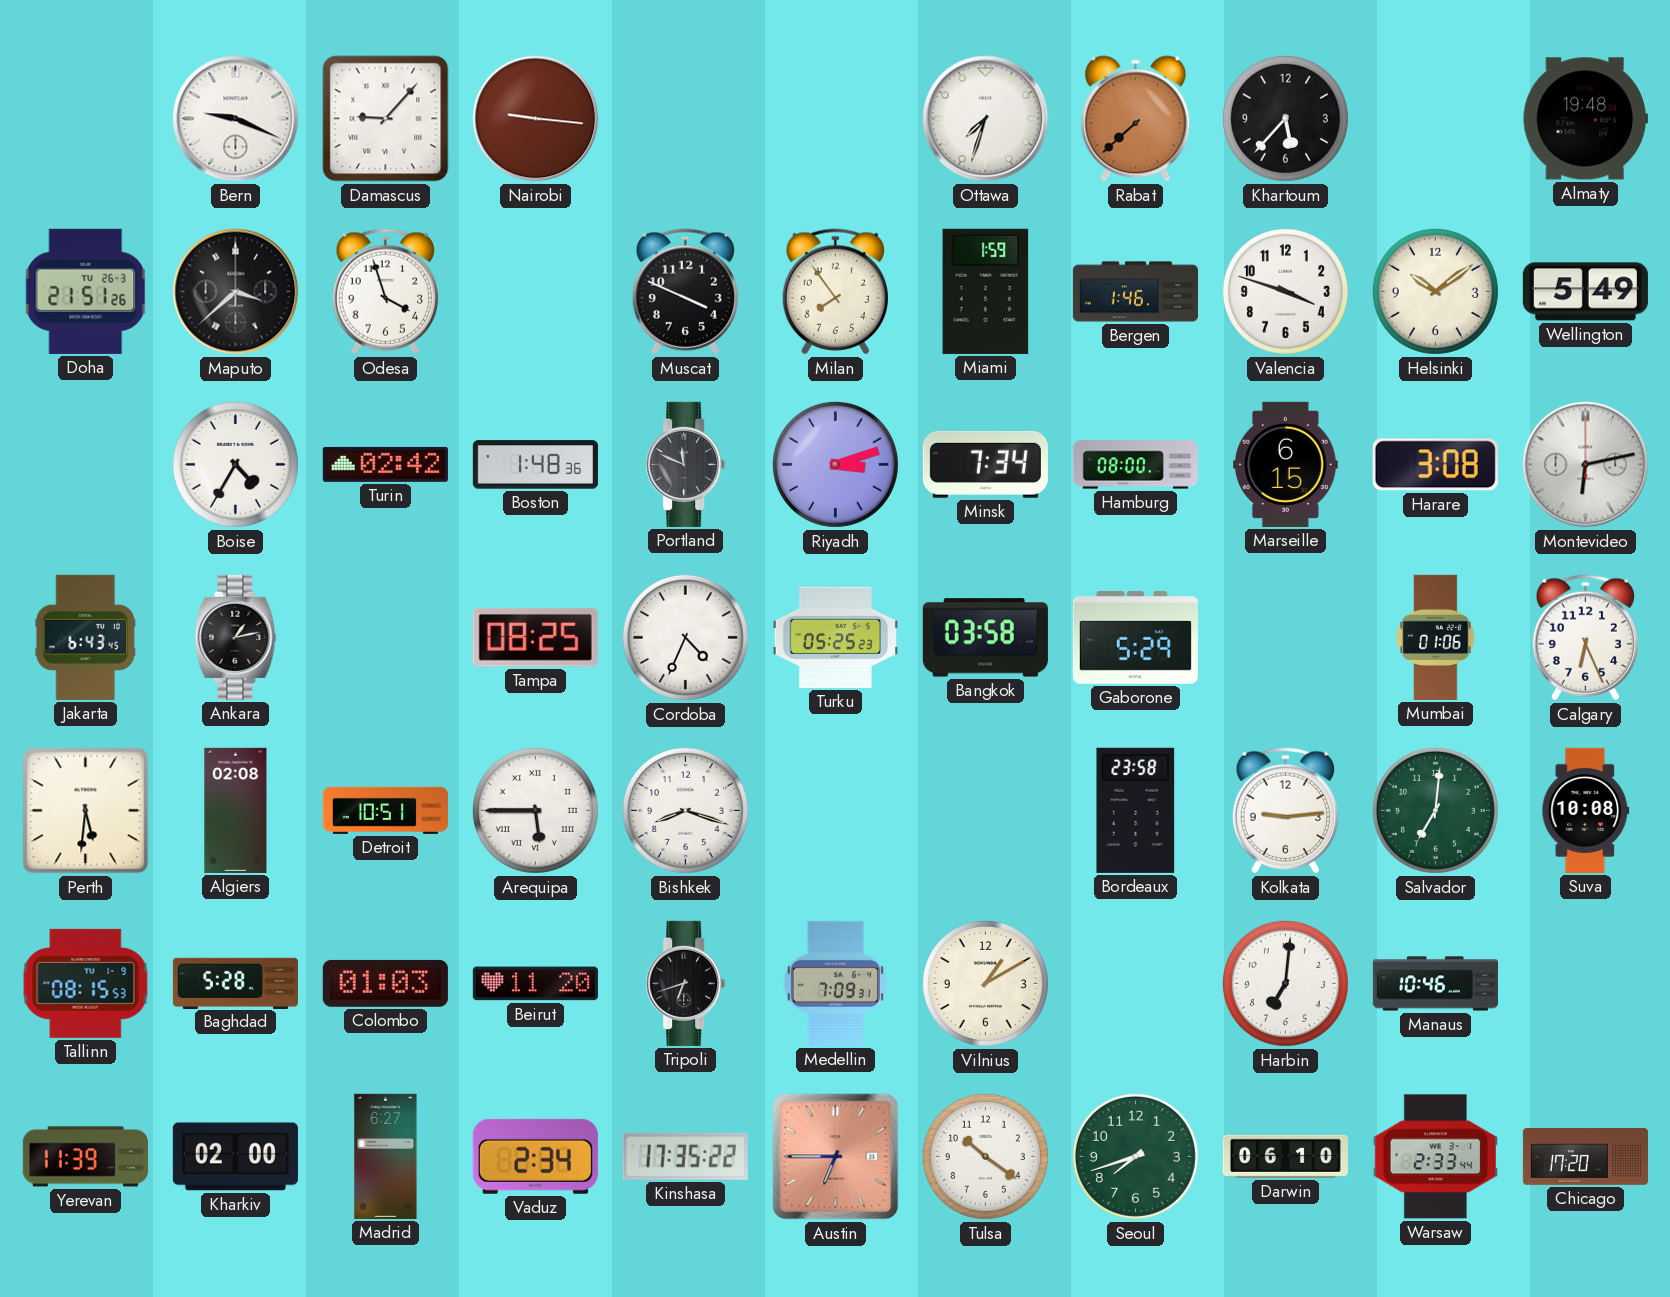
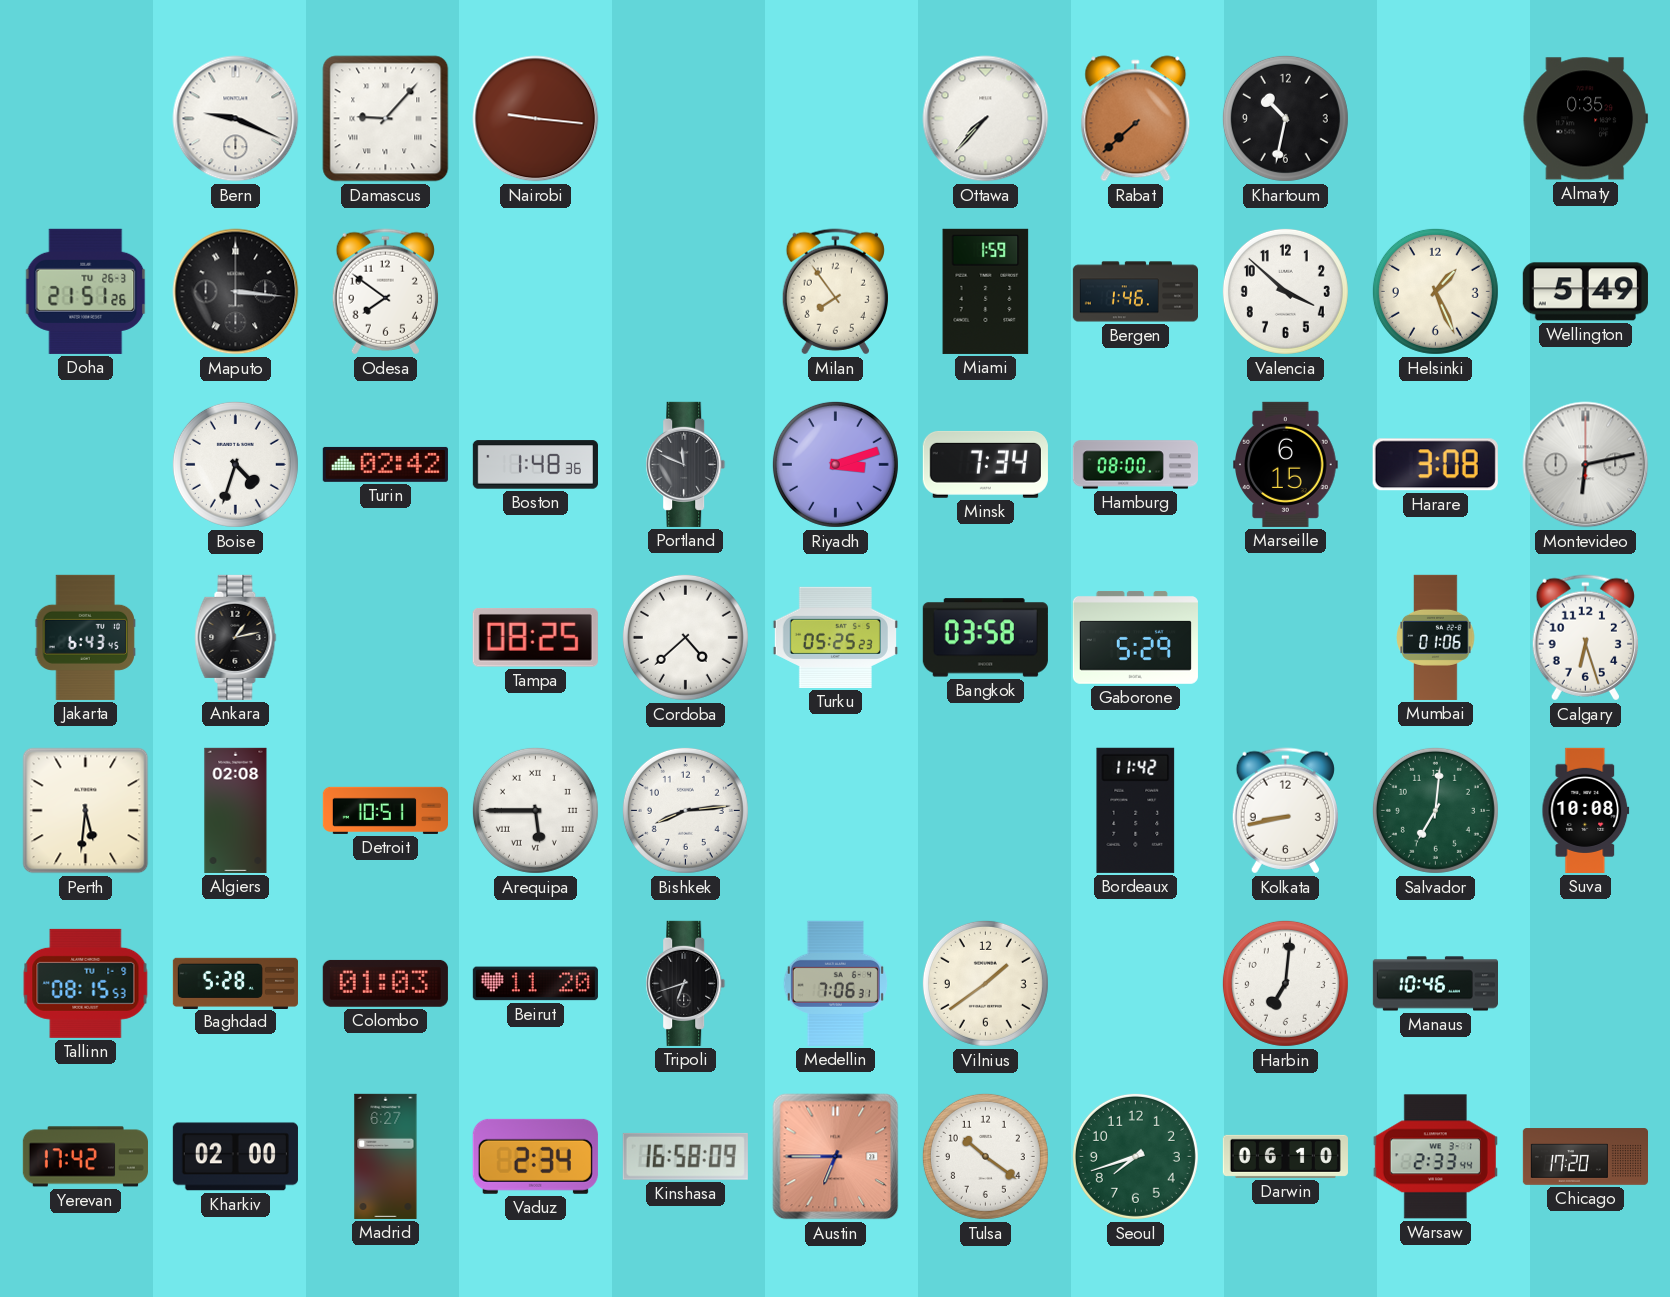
Ottawa: 7:33 -> 7:37
Khartoum: 5:37 -> 10:32
Almaty: 19:48 -> 0:35
Maputo: 3:38 -> 3:16
Odesa: 3:57 -> 7:51
Muscat: 3:49 -> none
Valencia: 3:48 -> 3:52
Helsinki: 10:09 -> 1:26
Boise: 4:35 -> 4:33
Cordoba: 4:34 -> 4:38
Calgary: 6:26 -> 6:27
Bishkek: 8:18 -> 8:14
Bordeaux: 23:58 -> 11:42
Kolkata: 9:14 -> 8:43
Medellin: 7:09 -> 7:06
Vilnius: 1:10 -> 1:39
Yerevan: 11:39 -> 17:42
Kinshasa: 17:35 -> 16:58
